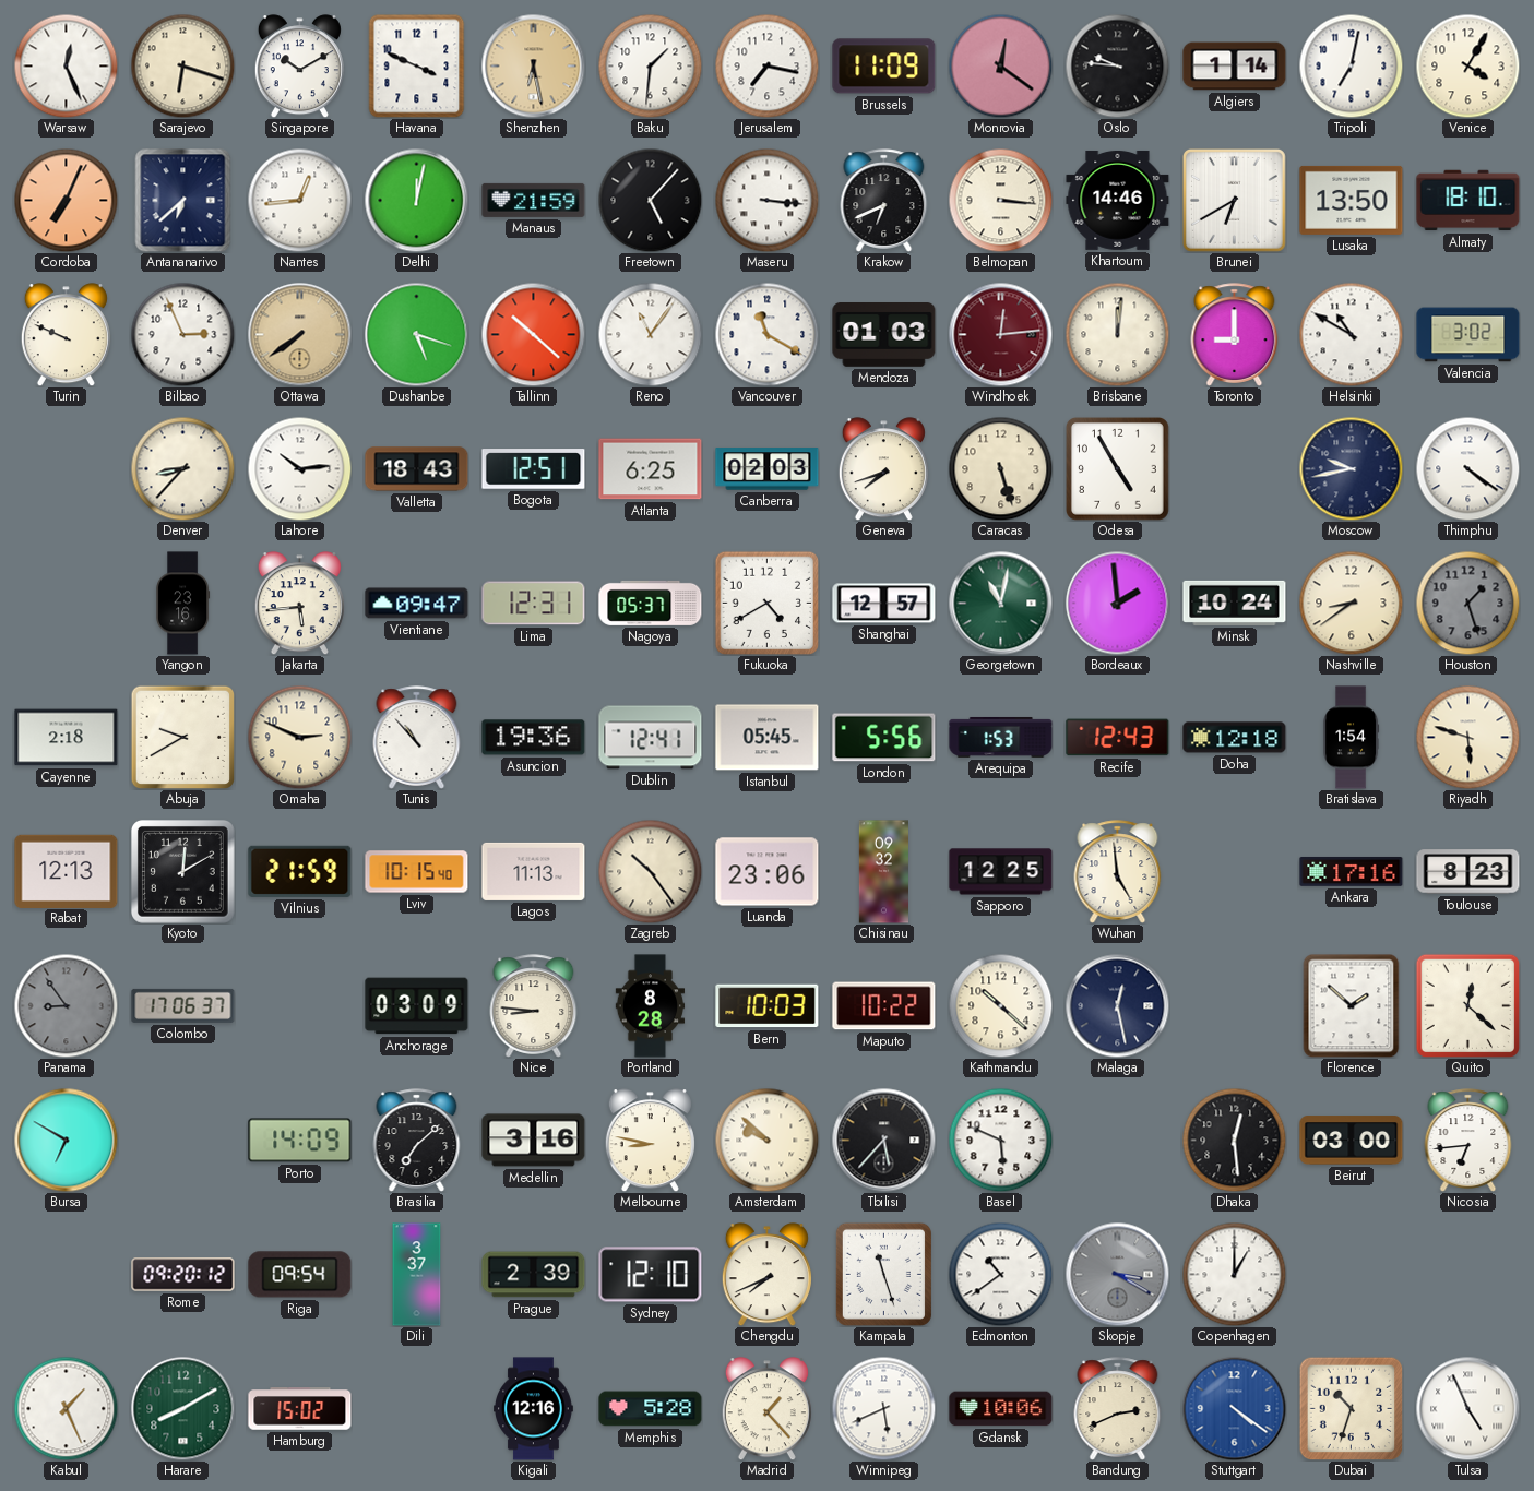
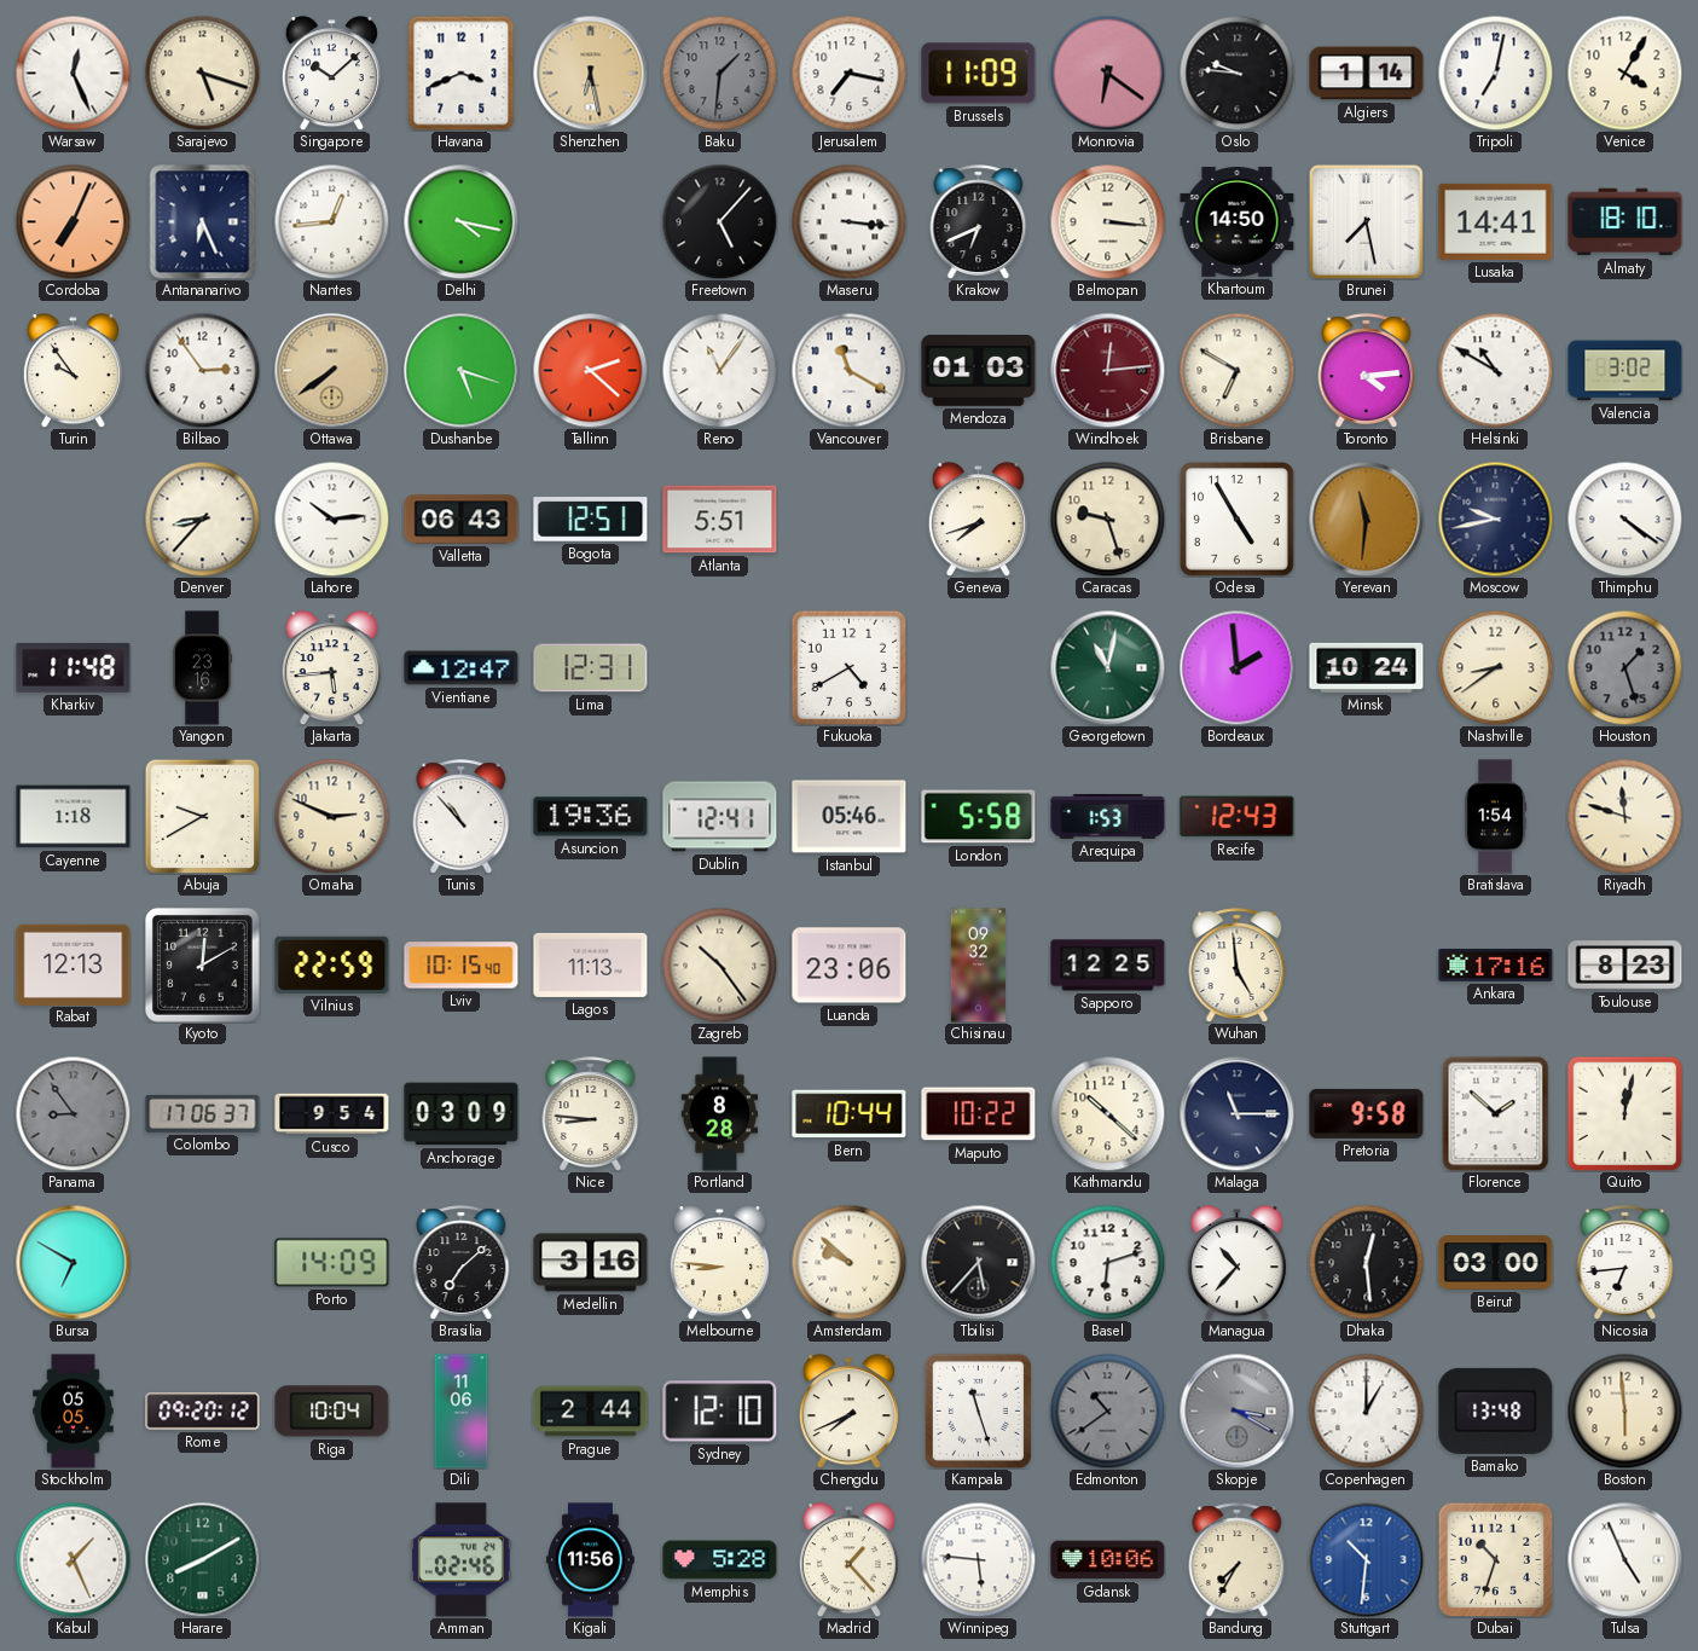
Sarajevo: 6:18 -> 5:18
Singapore: 10:10 -> 10:08
Havana: 3:49 -> 3:41
Baku dial: white -> grey
Monrovia: 12:21 -> 6:21
Antananarivo: 6:38 -> 6:26
Delhi: 12:02 -> 4:17
Manaus: 21:59 -> none
Khartoum: 14:46 -> 14:50
Brunei: 6:40 -> 7:28
Lusaka: 13:50 -> 14:41
Turin: 9:49 -> 9:54
Bilbao: 2:56 -> 2:54
Tallinn: 10:22 -> 2:22
Brisbane: 12:01 -> 6:50
Toronto: 9:00 -> 4:14
Valletta: 18:43 -> 06:43
Atlanta: 6:25 -> 5:51
Canberra: 02:03 -> none
Caracas: 5:27 -> 9:27
Yerevan: none -> 11:31
Kharkiv: none -> 11:48
Vientiane: 09:47 -> 12:47
Nagoya: 05:37 -> none
Shanghai: 12:57 -> none
Cayenne: 2:18 -> 1:18
Istanbul: 05:45 -> 05:46
London: 5:56 -> 5:58
Doha: 12:18 -> none
Riyadh: 5:48 -> 11:48
Vilnius: 21:59 -> 22:59
Cusco: none -> 9:54
Bern: 10:03 -> 10:44
Malaga: 12:28 -> 11:15
Pretoria: none -> 9:58
Quito: 12:22 -> 12:02
Melbourne: 8:47 -> 8:46
Basel: 5:49 -> 6:12
Managua: none -> 10:37
Stockholm: none -> 05:05
Riga: 09:54 -> 10:04
Dili: 3:37 -> 11:06
Prague: 2:39 -> 2:44
Edmonton dial: white -> grey
Bamako: none -> 13:48
Boston: none -> 5:59
Hamburg: 15:02 -> none
Amman: none -> 02:46
Kigali: 12:16 -> 11:56
Winnipeg: 5:41 -> 5:46
Bandung: 2:41 -> 7:35
Stuttgart: 4:21 -> 10:31
